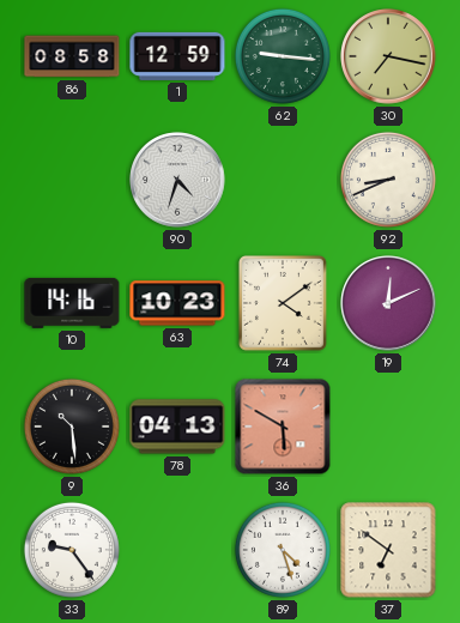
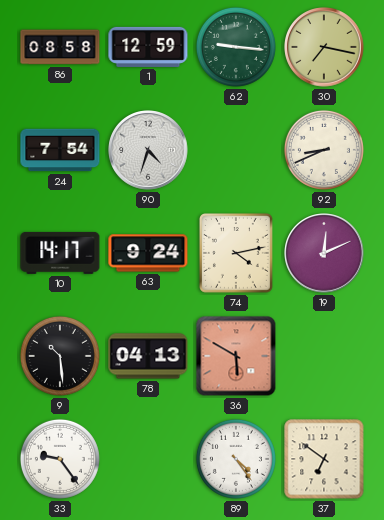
24: none -> 7:54
10: 14:16 -> 14:17
63: 10:23 -> 9:24
74: 4:09 -> 4:13
89: 4:27 -> 4:24
